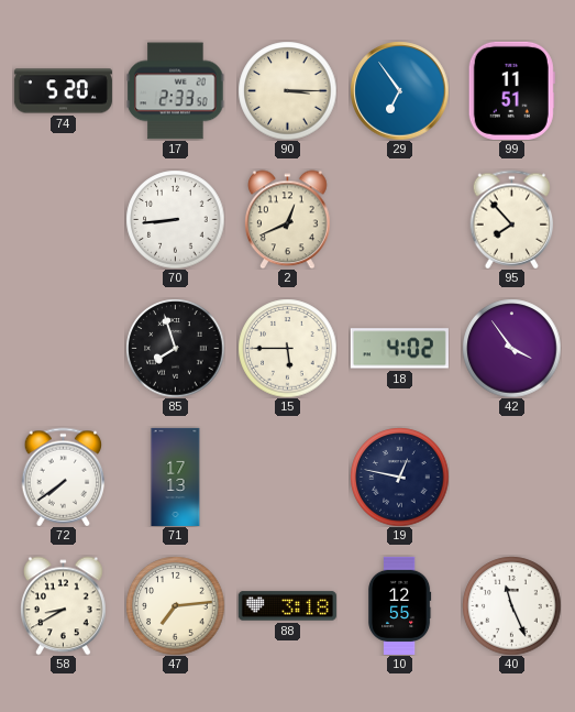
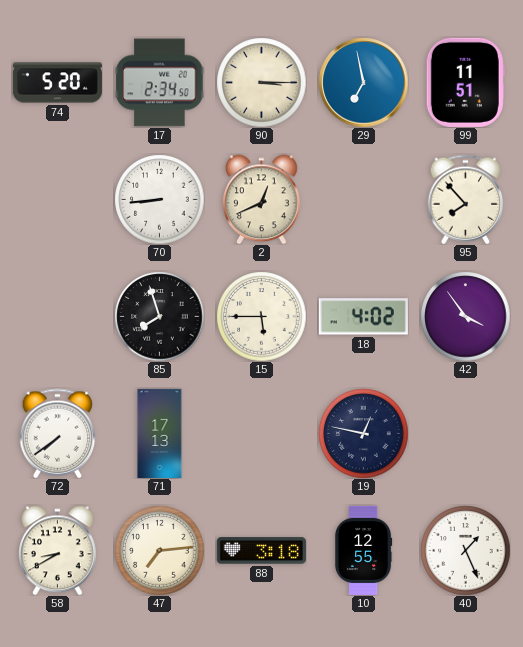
17: 2:33 -> 2:34
29: 6:54 -> 6:58
40: 11:26 -> 1:26
